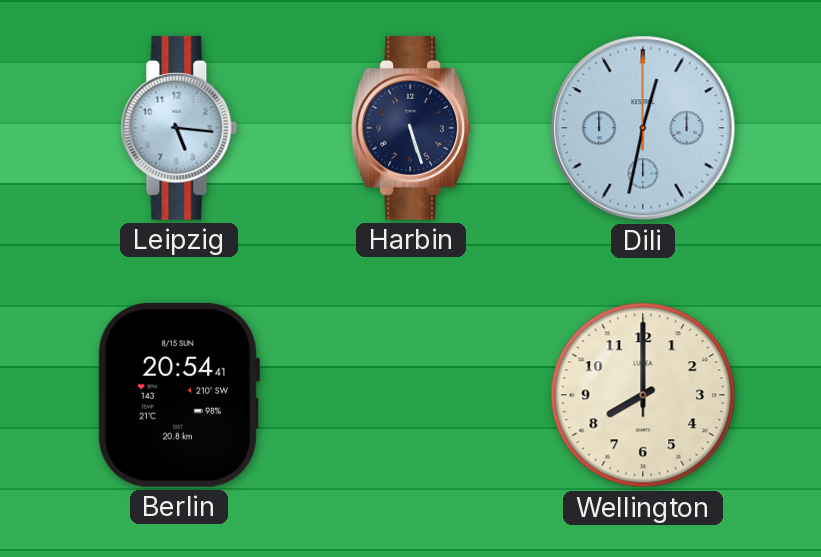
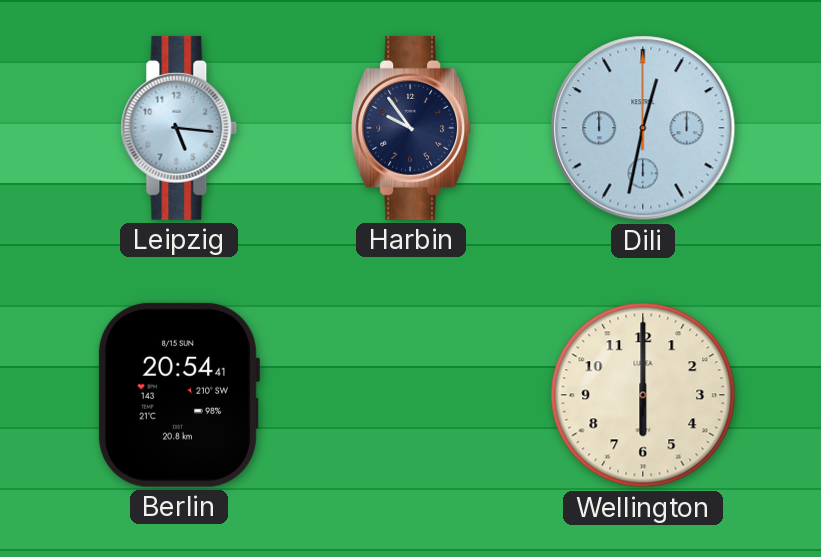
Harbin: 5:27 -> 9:54
Wellington: 8:00 -> 6:00
